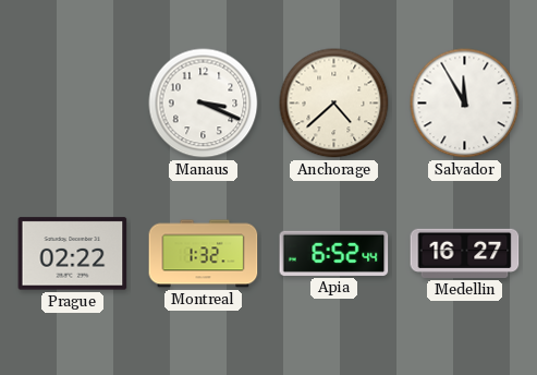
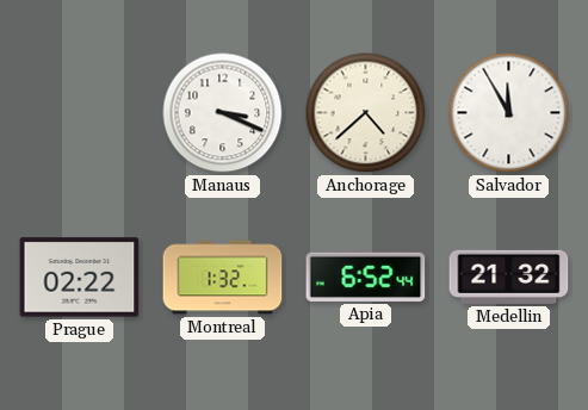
Medellin: 16:27 -> 21:32
